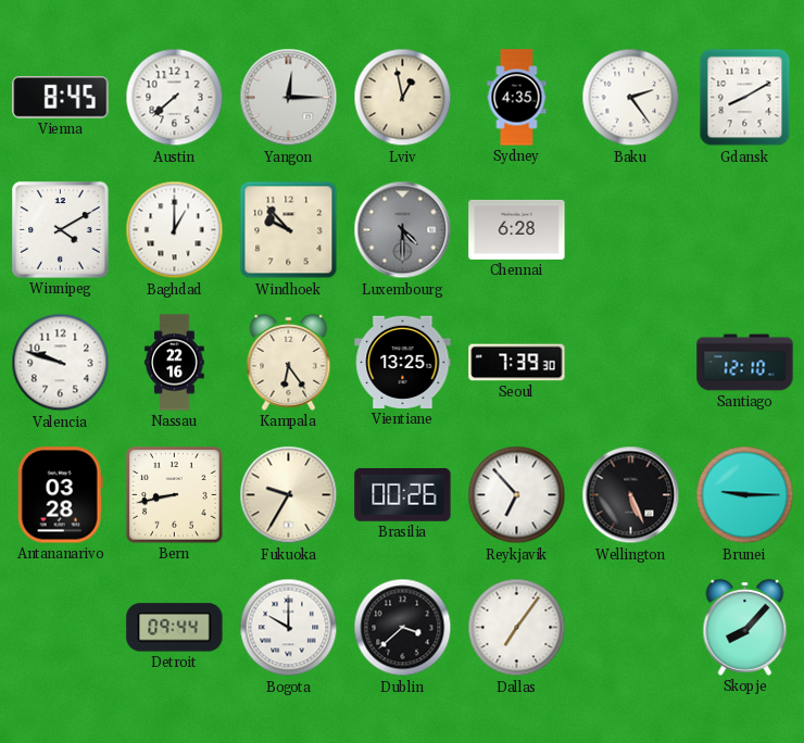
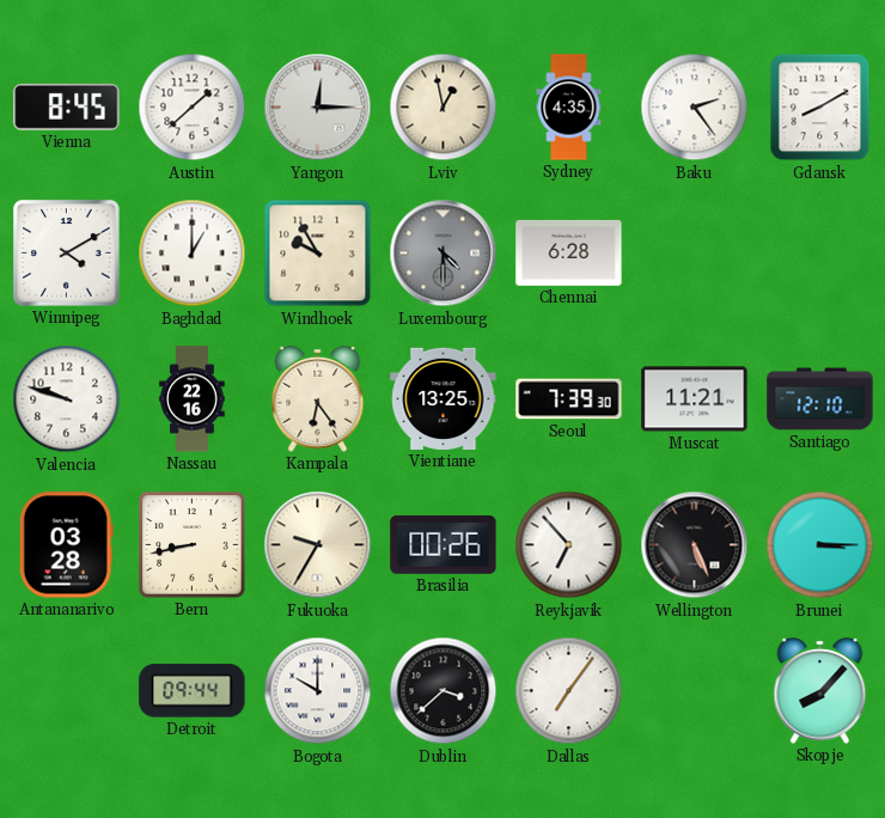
Austin: 7:38 -> 1:38
Windhoek: 9:53 -> 9:55
Muscat: none -> 11:21
Brunei: 9:15 -> 3:15
